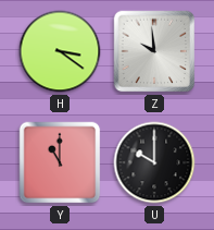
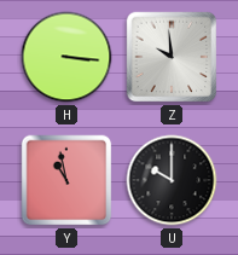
H: 3:21 -> 3:16
Y: 11:00 -> 10:58
